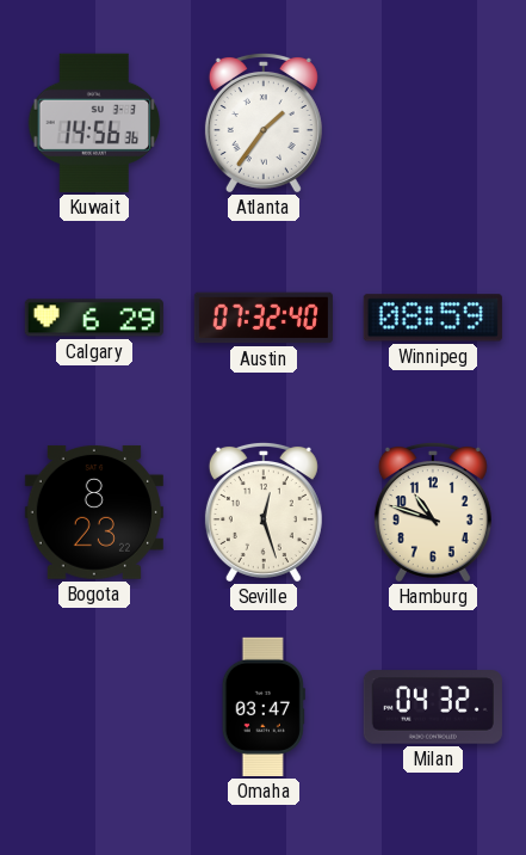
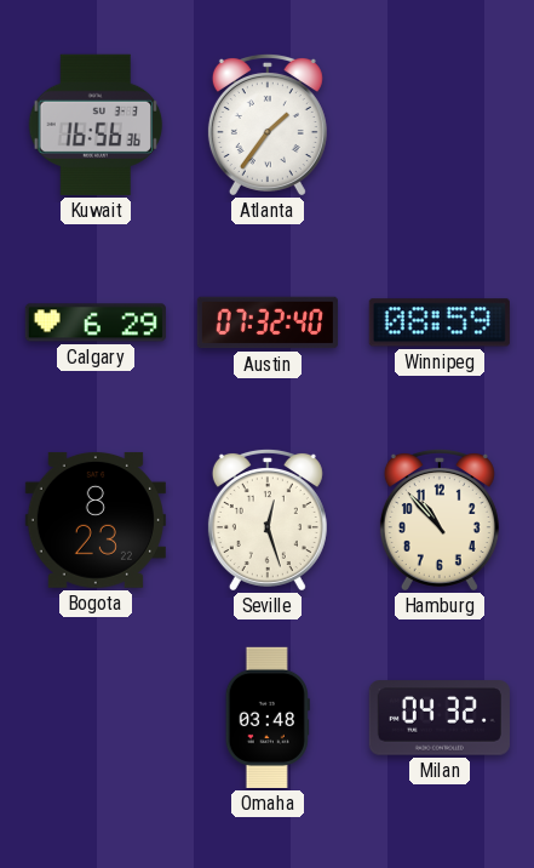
Kuwait: 14:56 -> 16:56
Hamburg: 10:48 -> 10:53
Omaha: 03:47 -> 03:48
